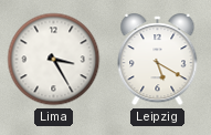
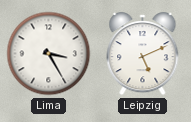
Leipzig: 5:20 -> 5:11
